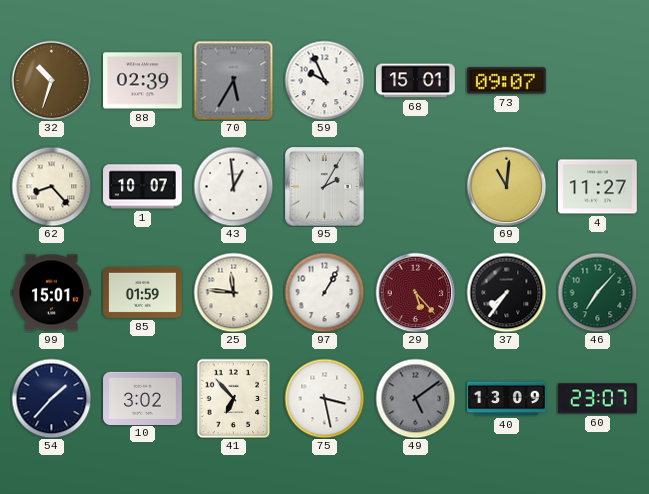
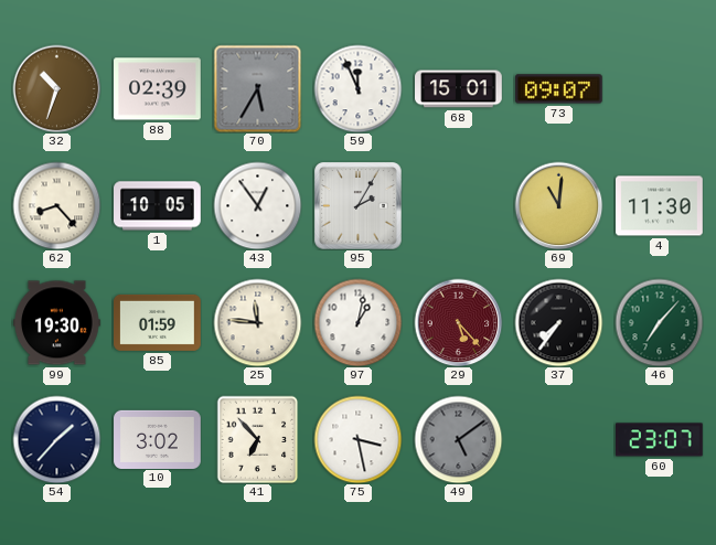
59: 9:56 -> 11:56
1: 10:07 -> 10:05
43: 12:59 -> 12:54
4: 11:27 -> 11:30
99: 15:01 -> 19:30
97: 1:05 -> 1:02
40: 13:09 -> none
